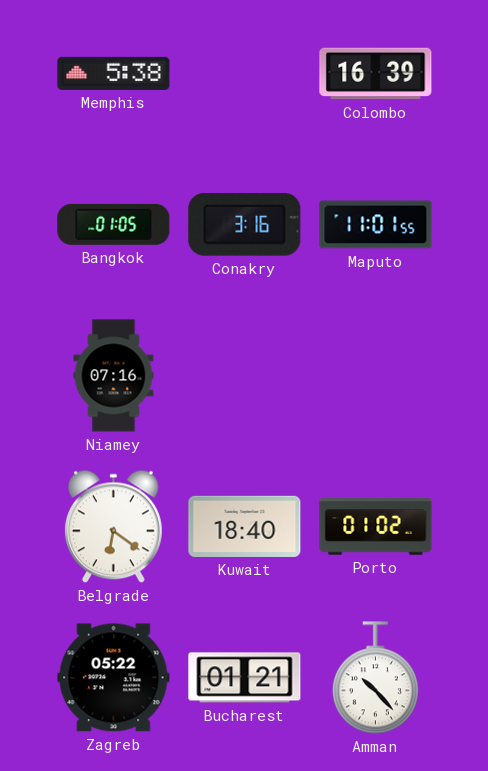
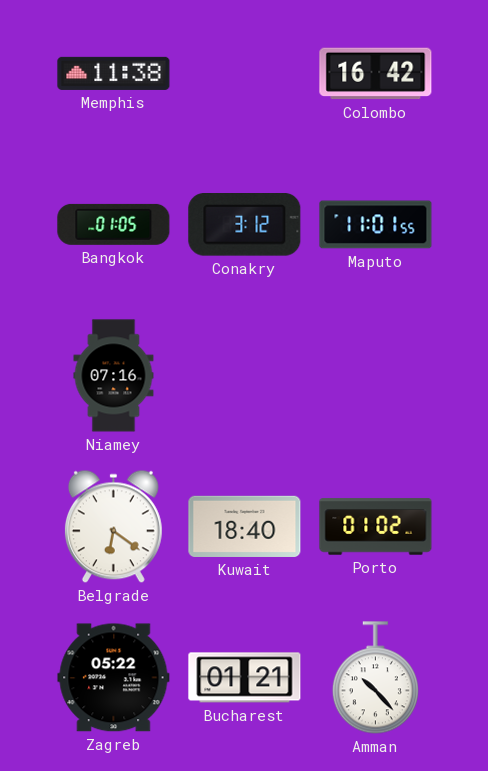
Memphis: 5:38 -> 11:38
Colombo: 16:39 -> 16:42
Conakry: 3:16 -> 3:12
